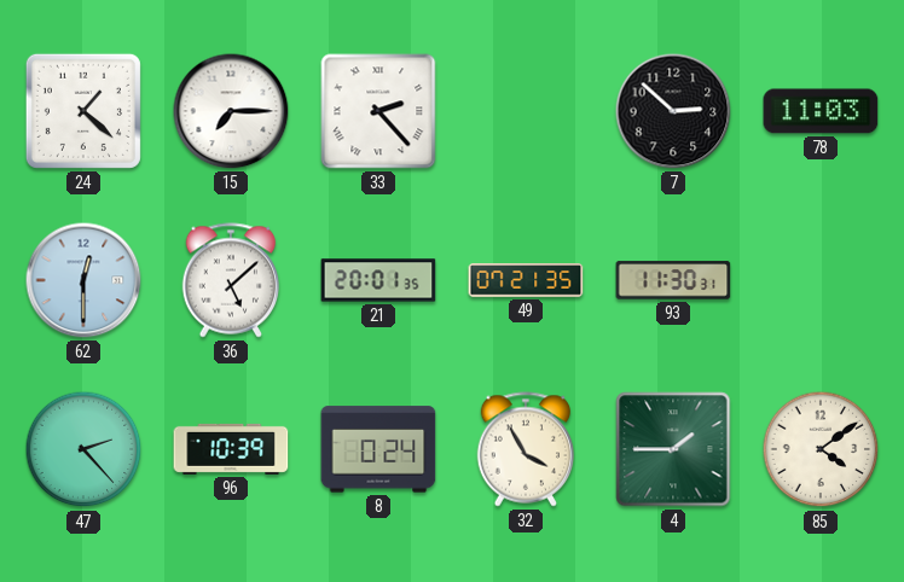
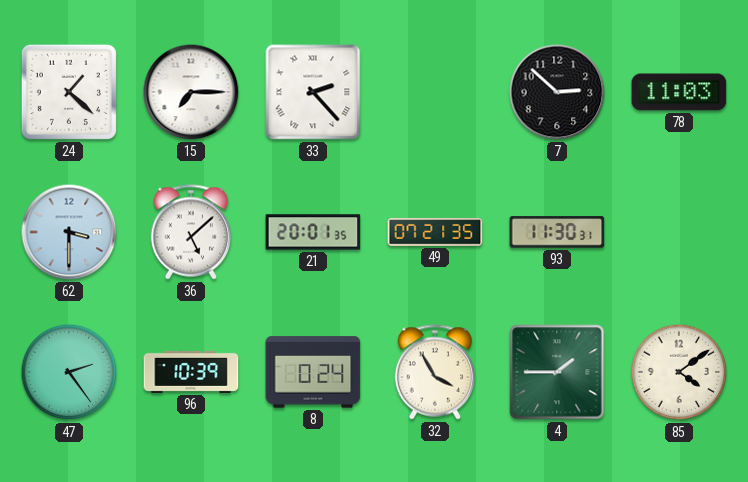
62: 12:30 -> 3:30
47: 2:23 -> 2:24
